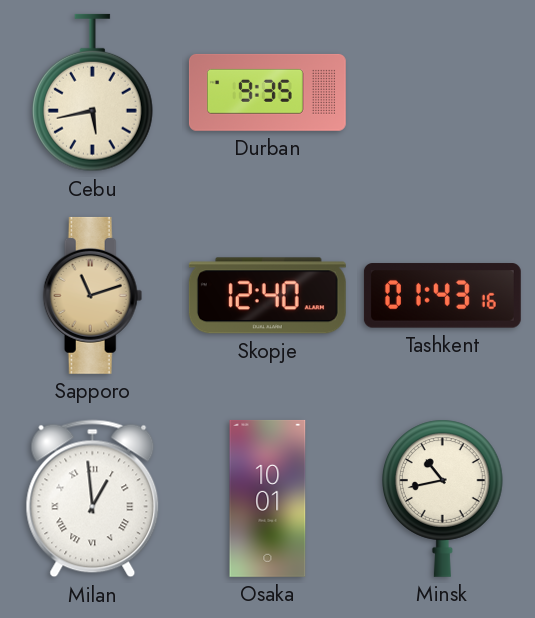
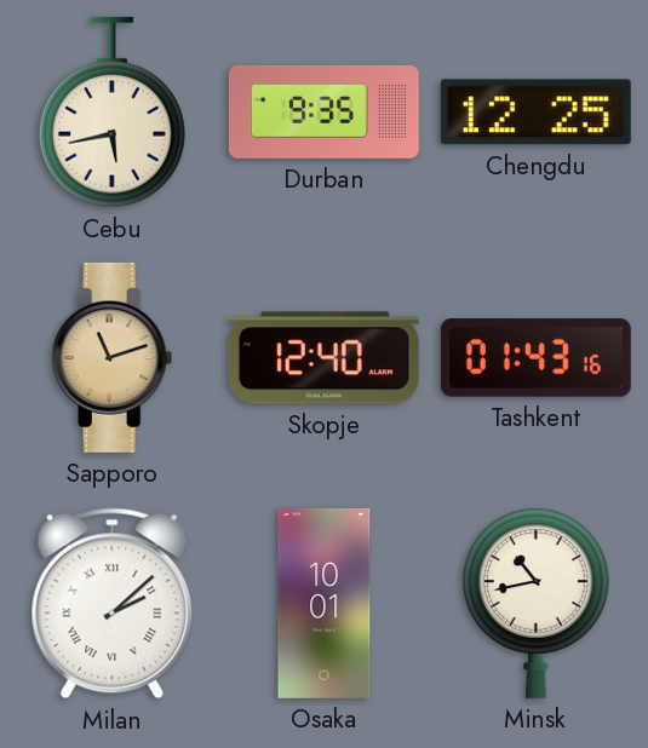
Chengdu: none -> 12:25
Milan: 12:59 -> 2:08
